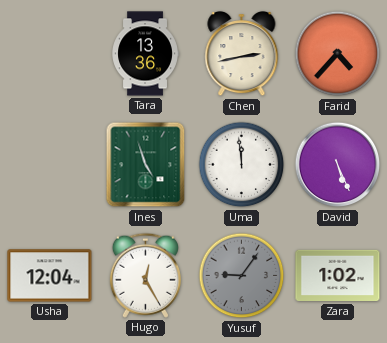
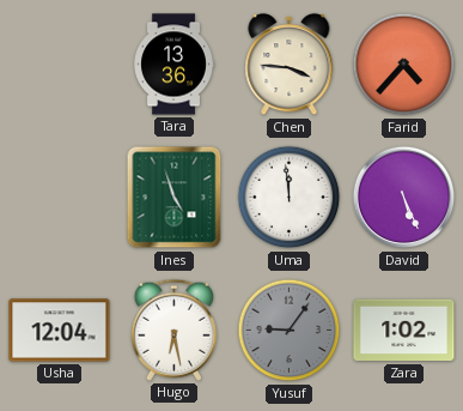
Chen: 2:43 -> 3:46
Hugo: 12:25 -> 6:28
